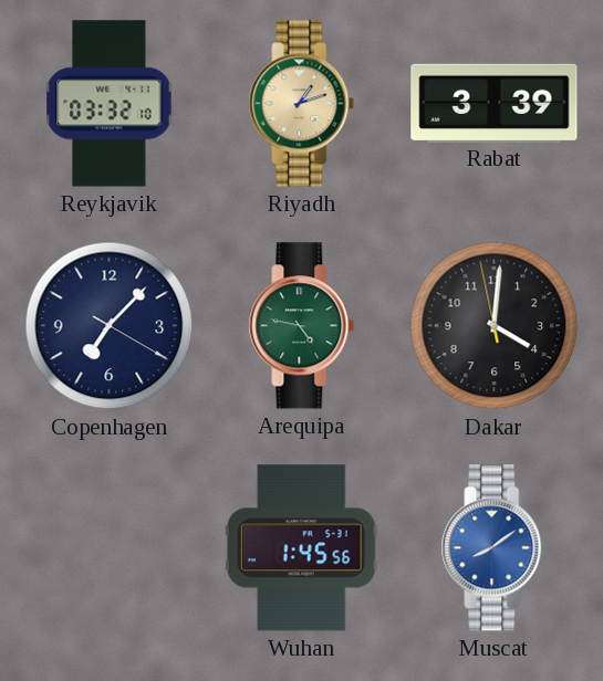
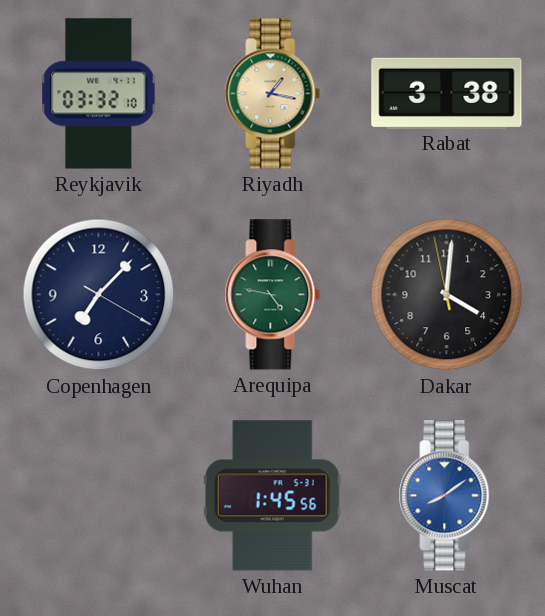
Riyadh: 1:12 -> 1:17
Rabat: 3:39 -> 3:38
